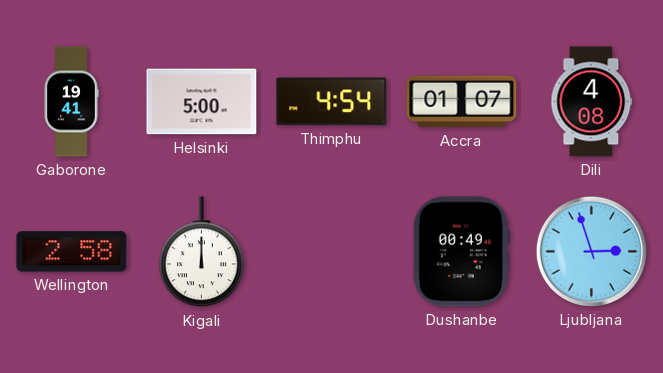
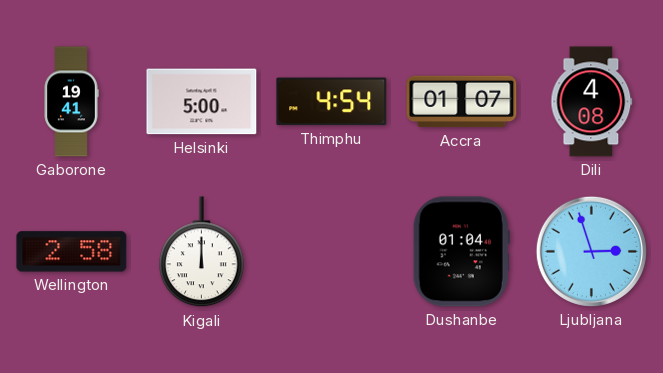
Dushanbe: 00:49 -> 01:04
